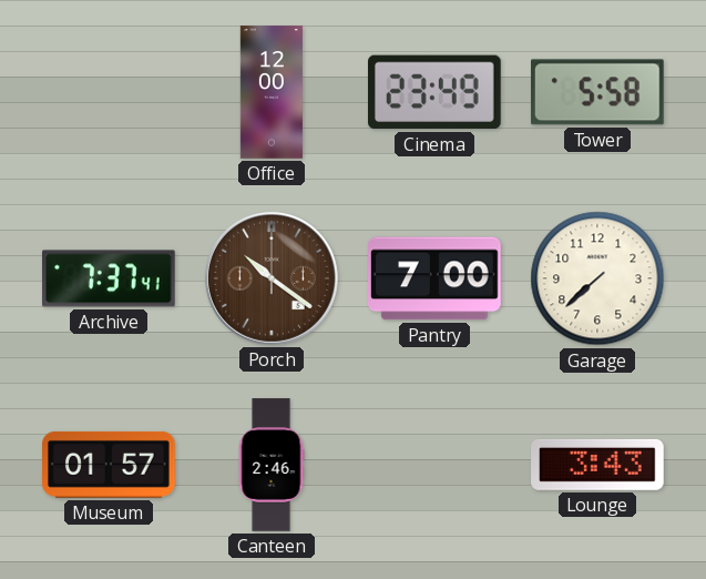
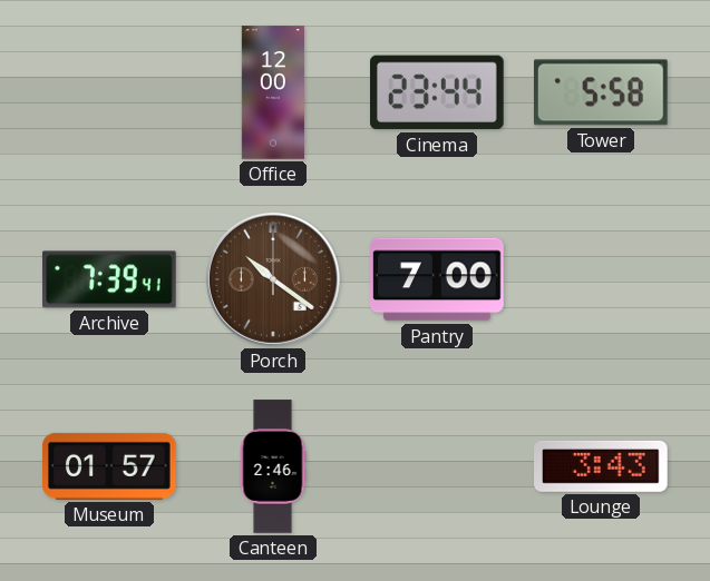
Cinema: 23:49 -> 23:44
Archive: 7:37 -> 7:39
Garage: 7:38 -> none
